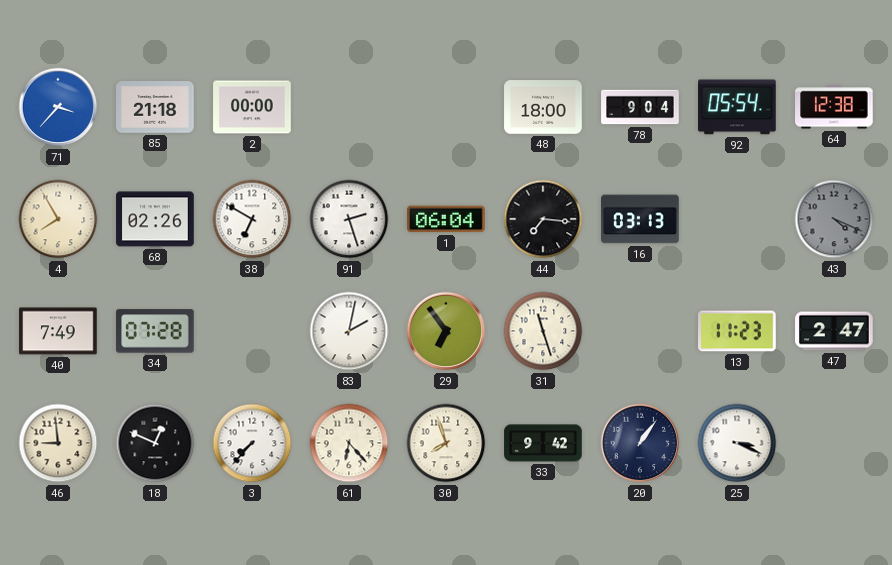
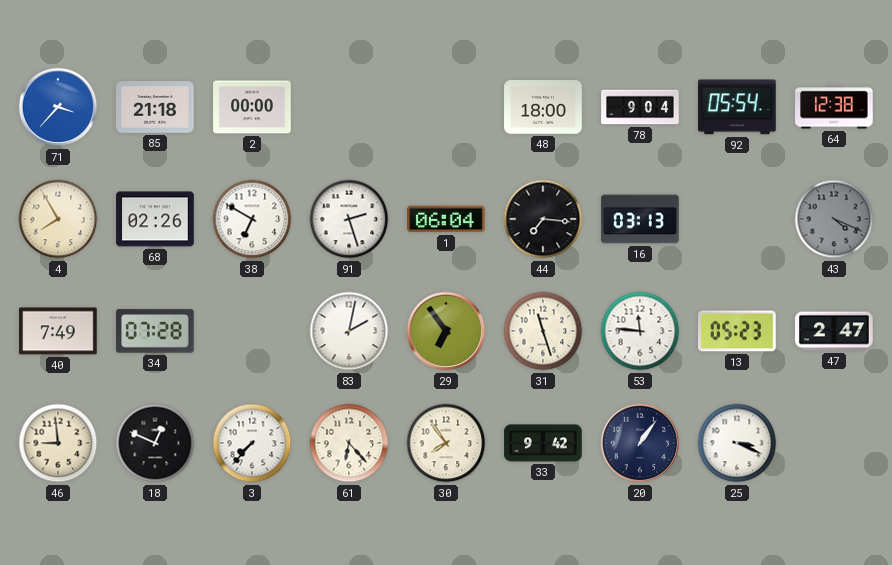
53: none -> 11:46
13: 11:23 -> 05:23
30: 7:57 -> 7:54
